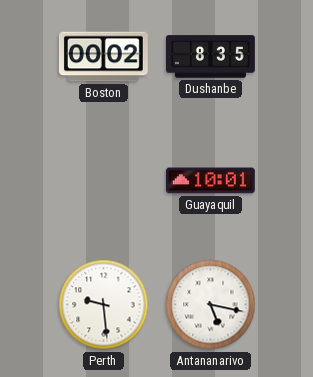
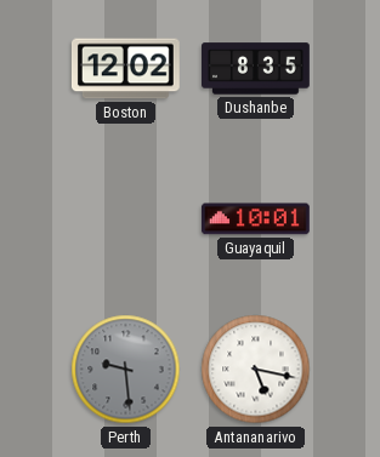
Boston: 00:02 -> 12:02
Perth dial: white -> grey
